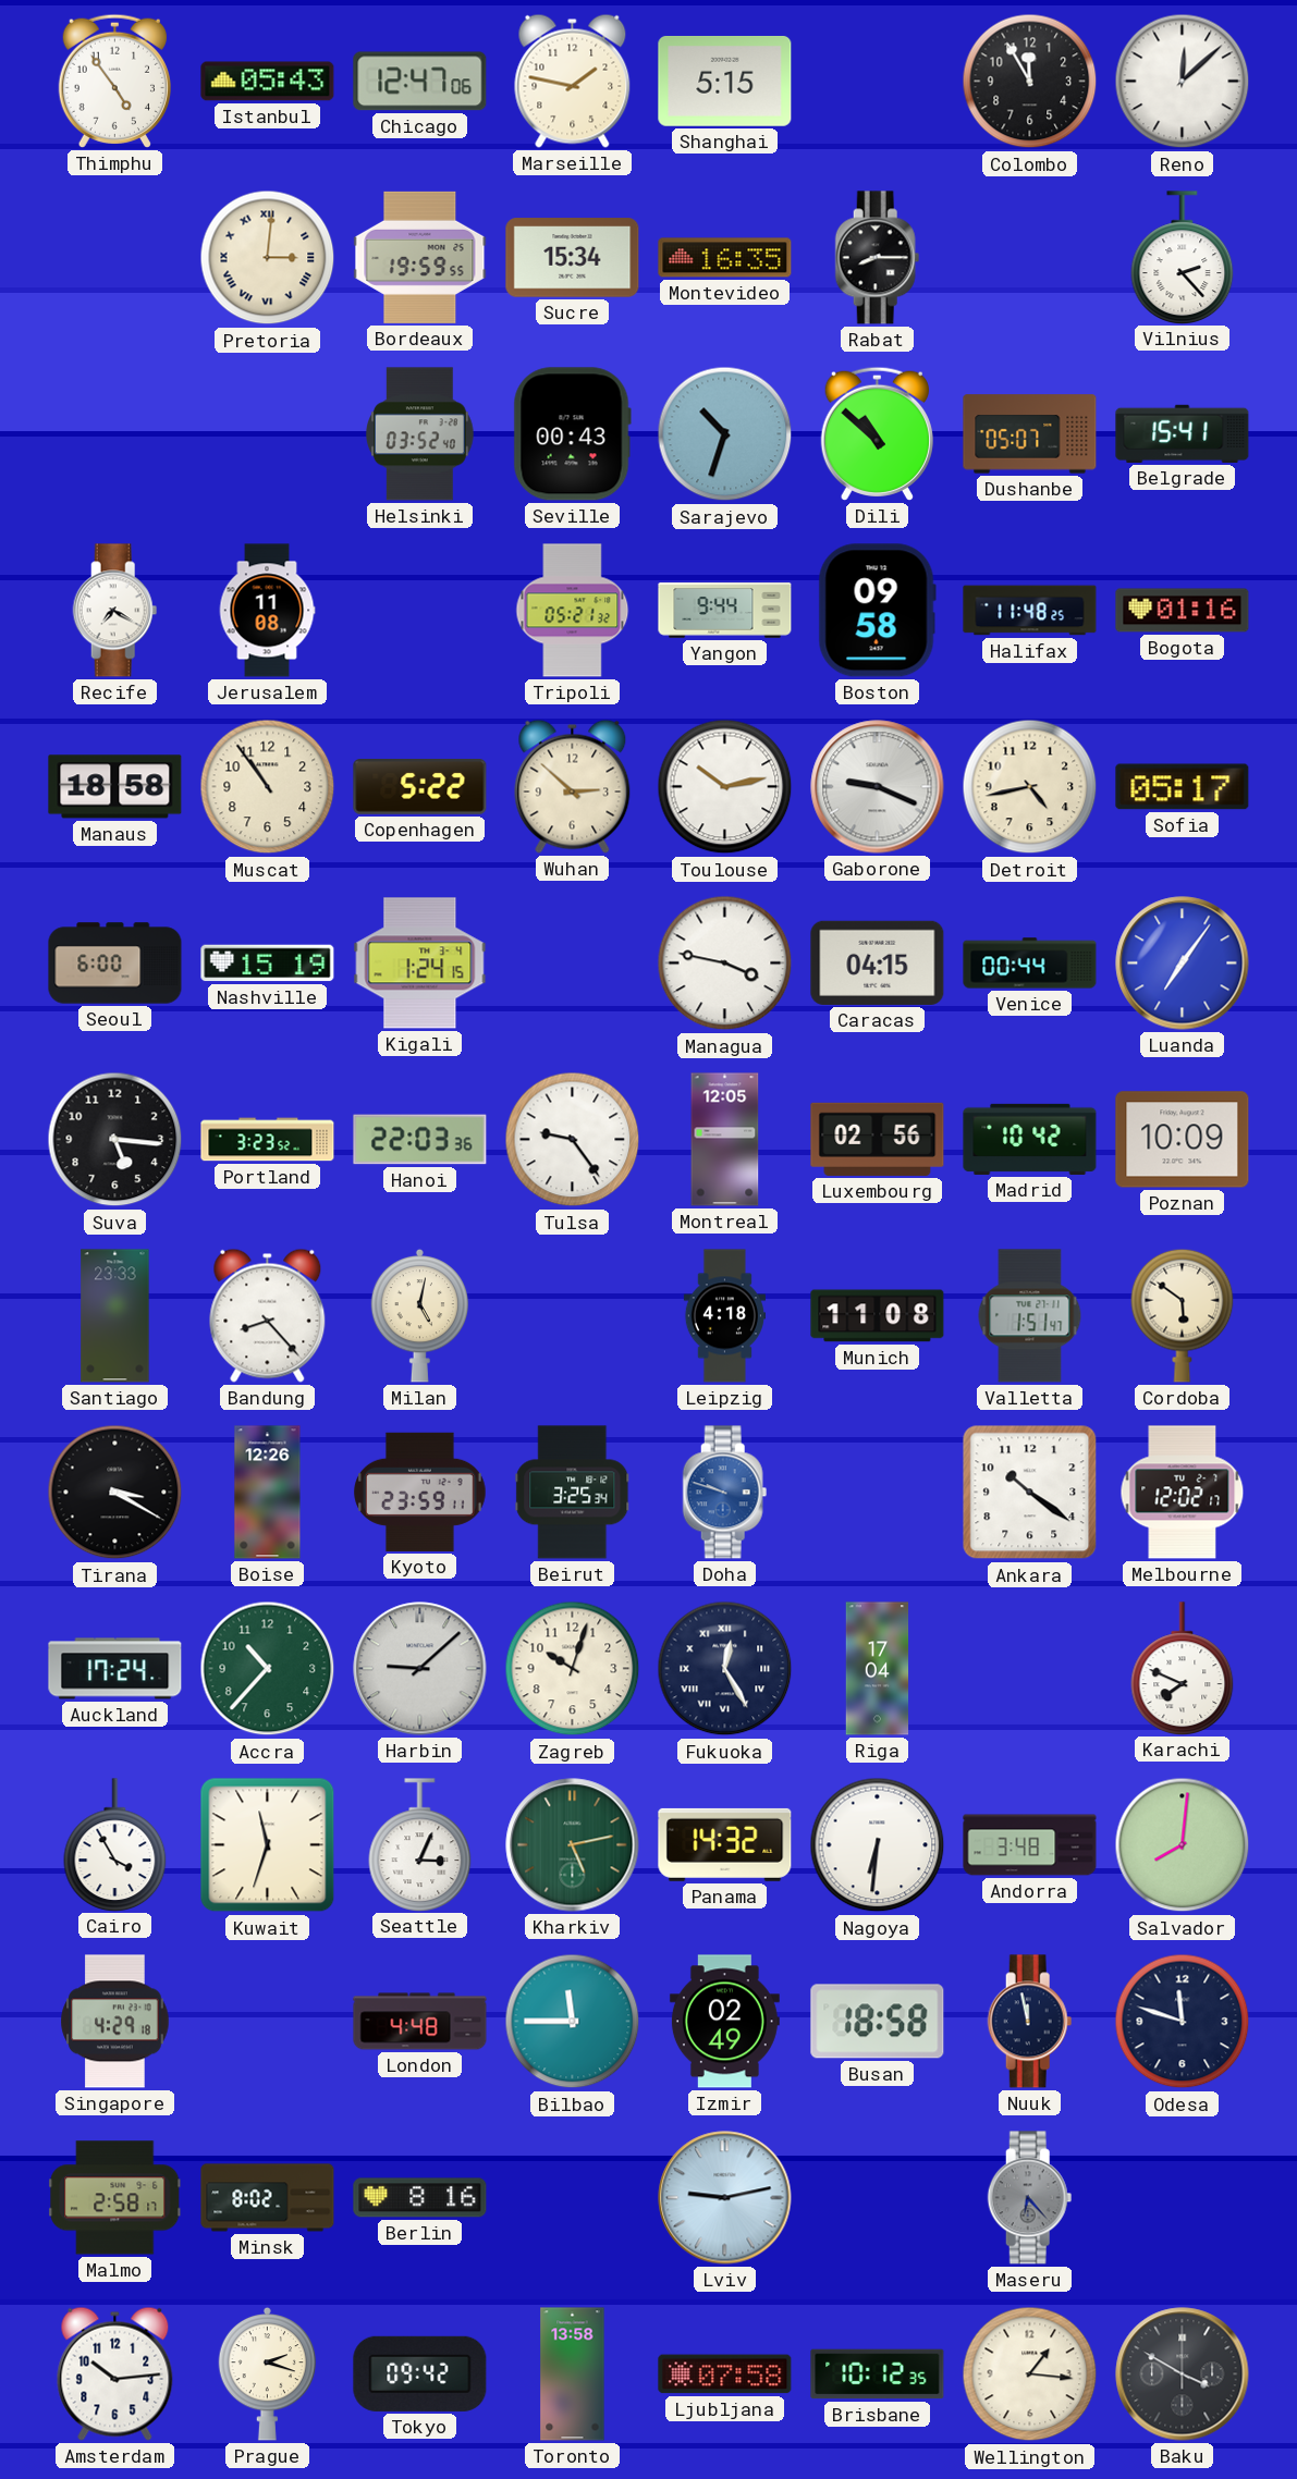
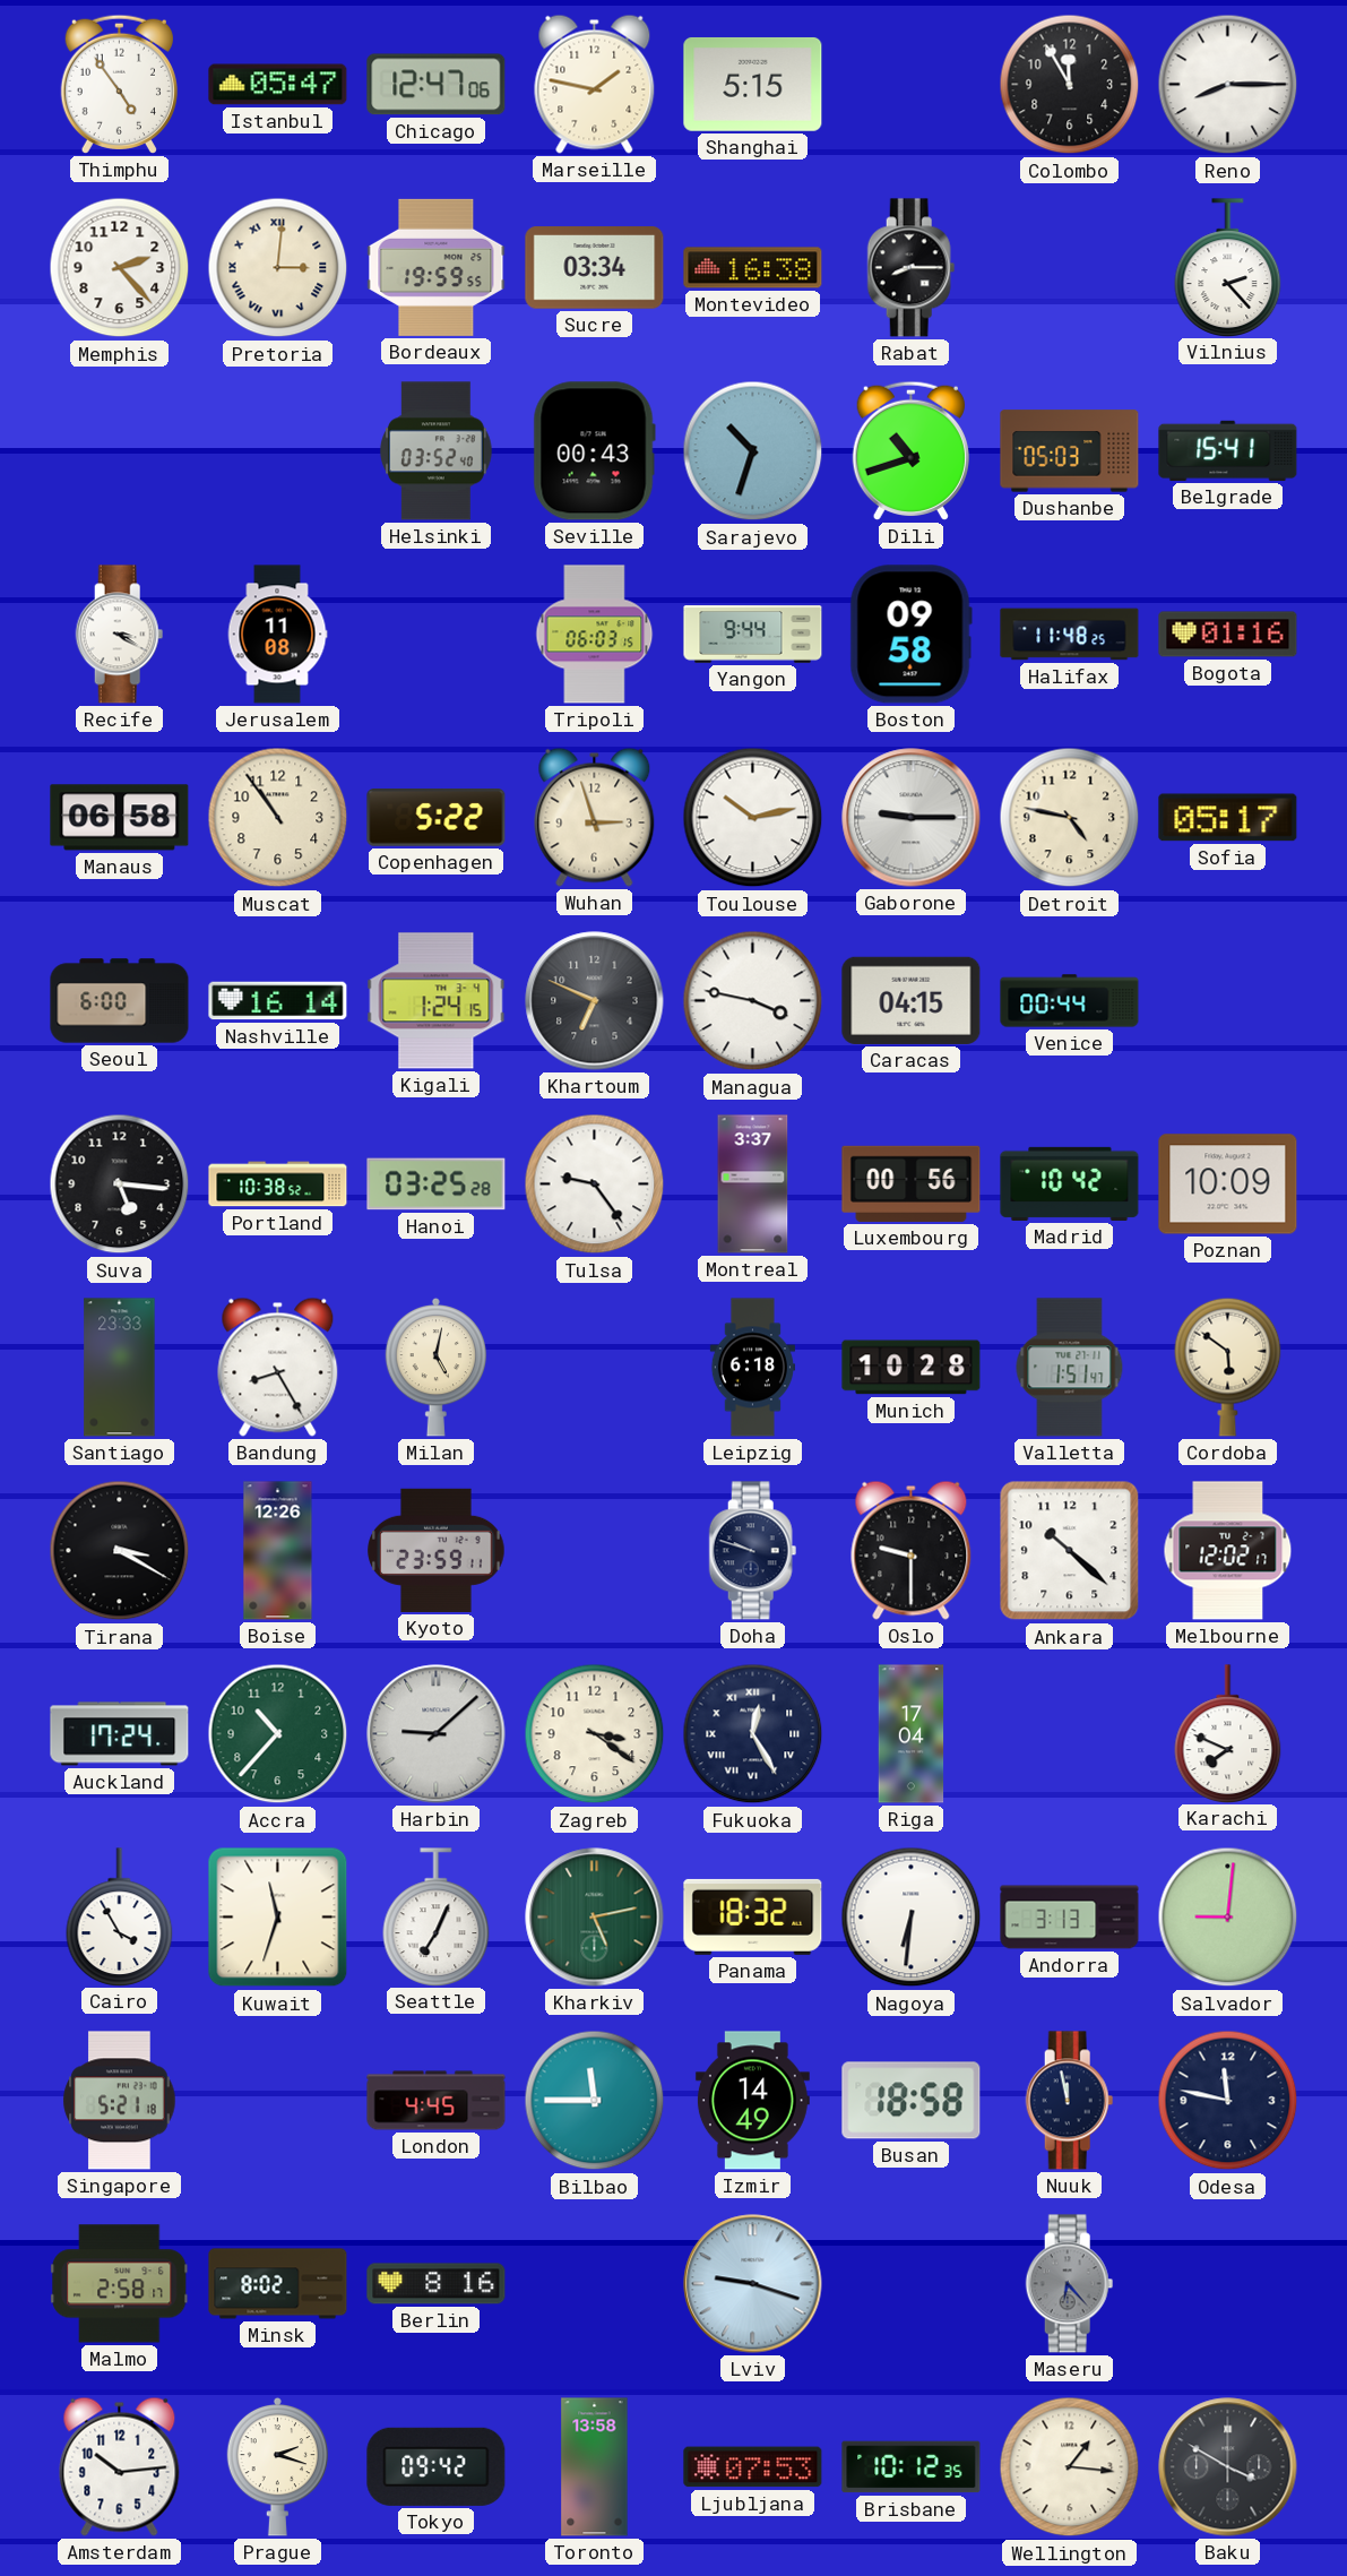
Istanbul: 05:43 -> 05:47
Reno: 12:08 -> 8:15
Memphis: none -> 2:23
Sucre: 15:34 -> 03:34
Montevideo: 16:35 -> 16:38
Dili: 10:52 -> 10:42
Dushanbe: 05:07 -> 05:03
Recife: 7:20 -> 3:20
Tripoli: 05:21 -> 06:03
Manaus: 18:58 -> 06:58
Wuhan: 2:52 -> 2:57
Gaborone: 9:19 -> 9:15
Detroit: 4:43 -> 4:47
Nashville: 15:19 -> 16:14
Khartoum: none -> 6:49
Luanda: 7:06 -> none
Portland: 3:23 -> 10:38
Hanoi: 22:03 -> 03:25
Montreal: 12:05 -> 3:37
Luxembourg: 02:56 -> 00:56
Bandung: 8:23 -> 8:25
Leipzig: 4:18 -> 6:18
Munich: 11:08 -> 10:28
Beirut: 3:25 -> none
Doha dial: blue -> navy
Oslo: none -> 9:30
Ankara: 10:21 -> 10:22
Zagreb: 10:03 -> 3:21
Seattle: 3:04 -> 7:04
Panama: 14:32 -> 18:32
Andorra: 3:48 -> 3:13
Salvador: 8:01 -> 9:01
Singapore: 4:29 -> 5:21
London: 4:48 -> 4:45
Izmir: 02:49 -> 14:49
Odesa: 11:48 -> 11:47
Lviv: 9:13 -> 9:18
Ljubljana: 07:58 -> 07:53
